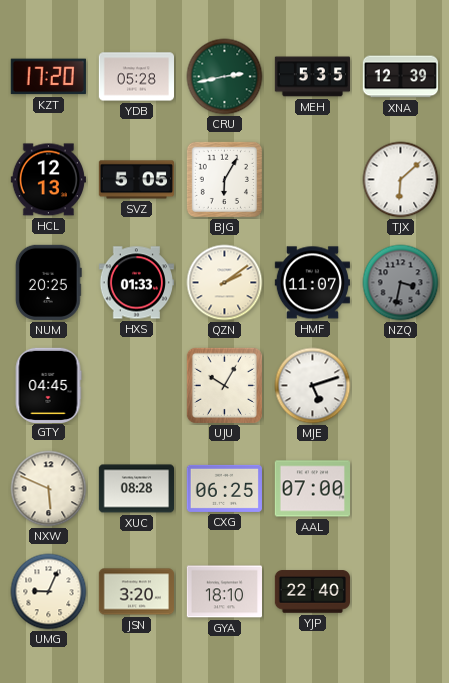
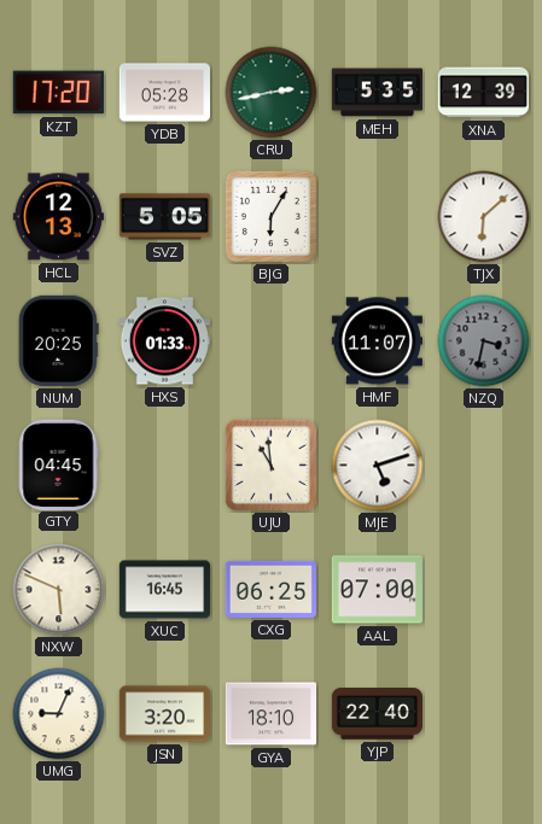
QZN: 2:09 -> none
UJU: 10:05 -> 10:59
XUC: 08:28 -> 16:45
